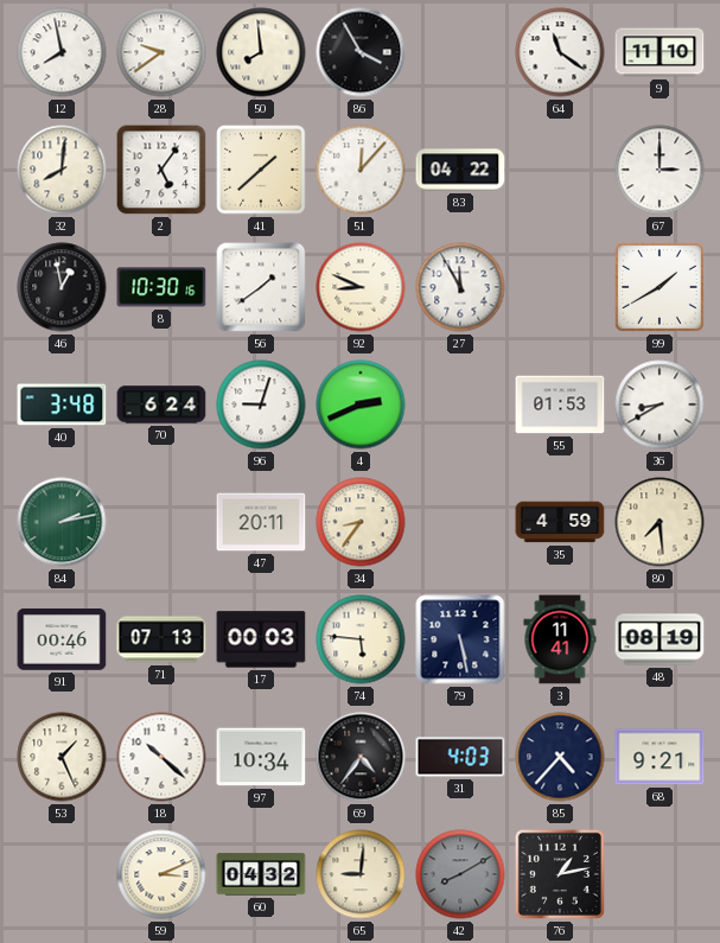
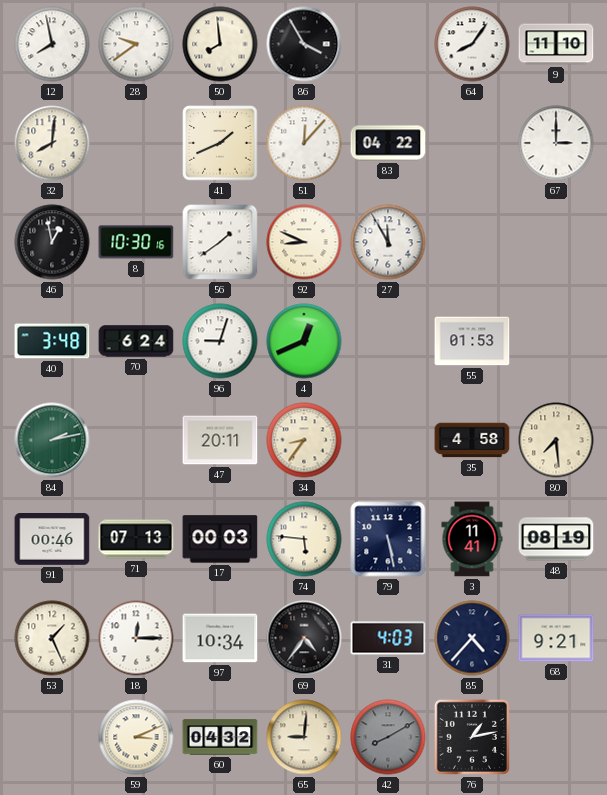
64: 11:21 -> 8:06
2: 5:06 -> none
41: 1:38 -> 1:41
99: 1:40 -> none
4: 2:41 -> 12:41
36: 8:40 -> none
35: 4:59 -> 4:58
18: 10:22 -> 12:15
